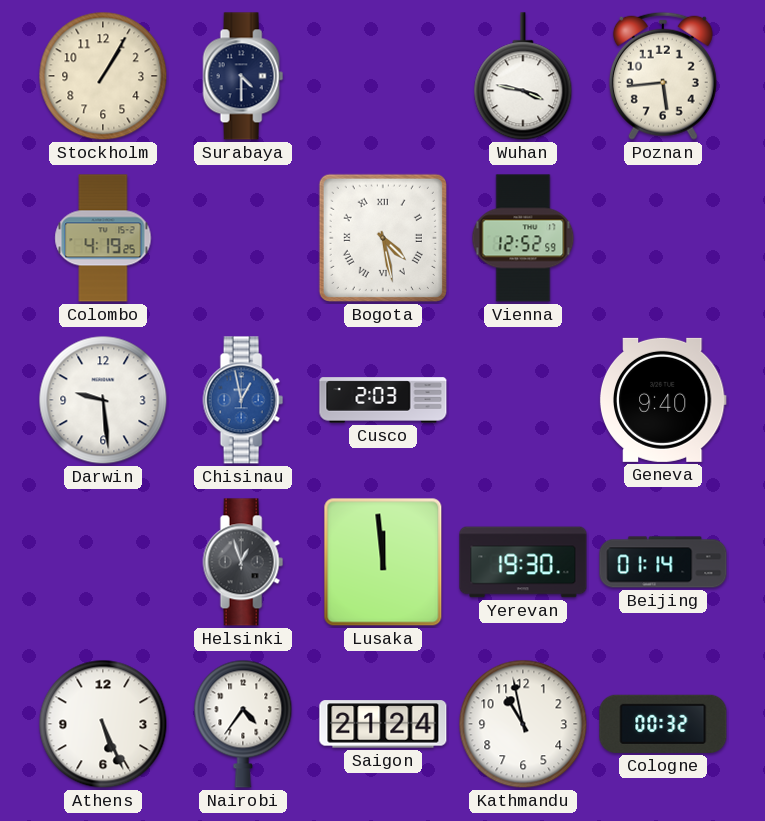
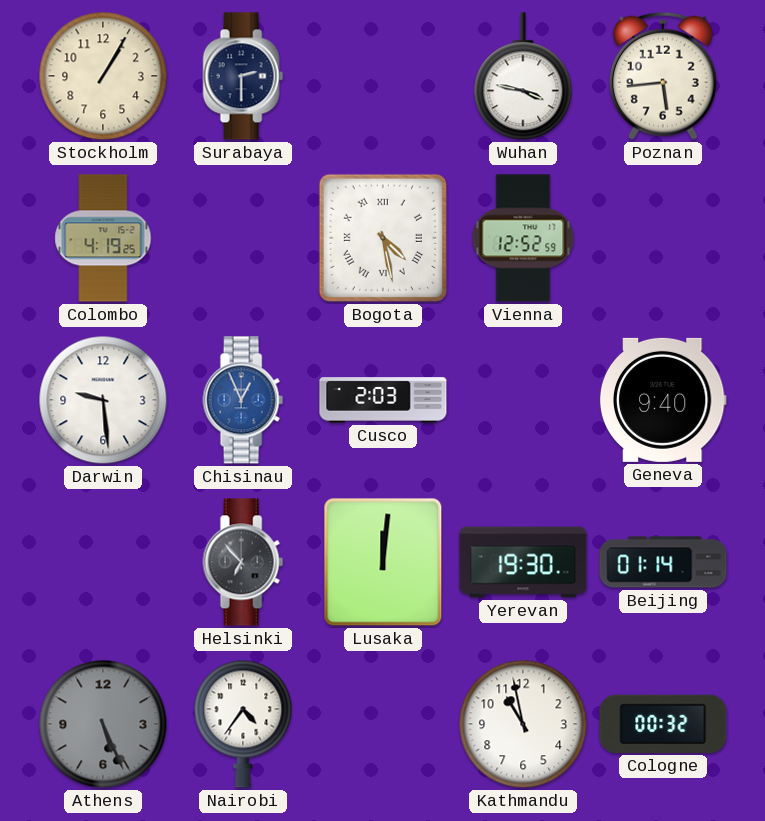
Surabaya: 4:30 -> 2:30
Chisinau: 12:58 -> 12:56
Helsinki: 12:57 -> 6:53
Lusaka: 11:59 -> 12:01
Athens dial: white -> grey
Saigon: 21:24 -> none
